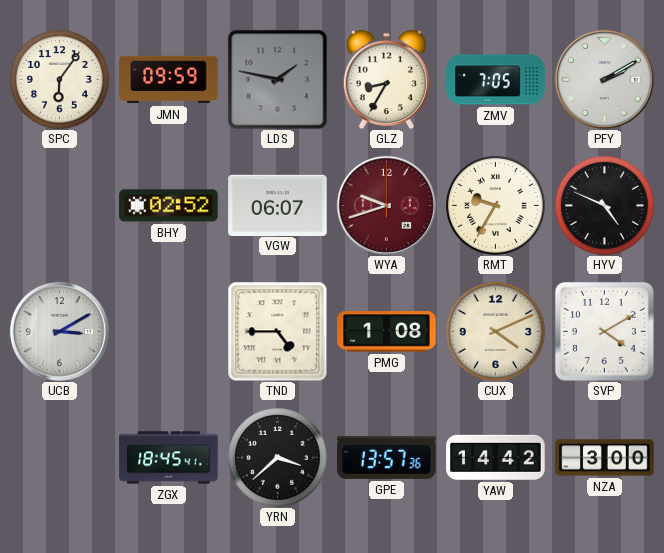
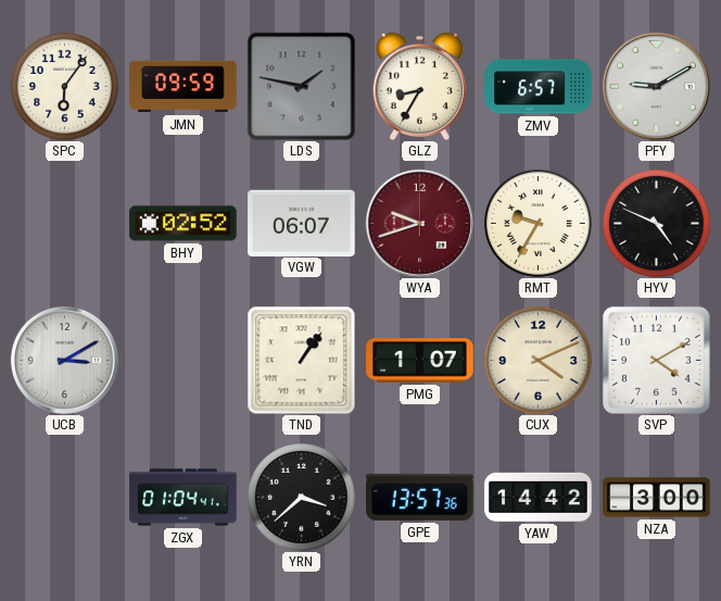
ZMV: 7:05 -> 6:57
PFY: 2:10 -> 9:10
TND: 4:45 -> 1:06
PMG: 1:08 -> 1:07
ZGX: 18:45 -> 01:04
